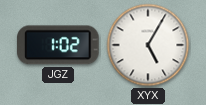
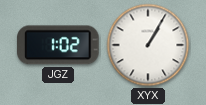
XYX: 5:05 -> 1:05
